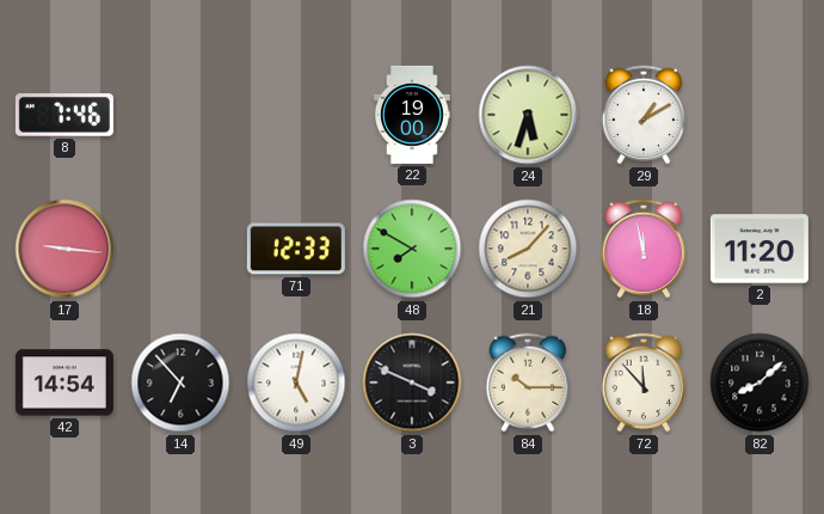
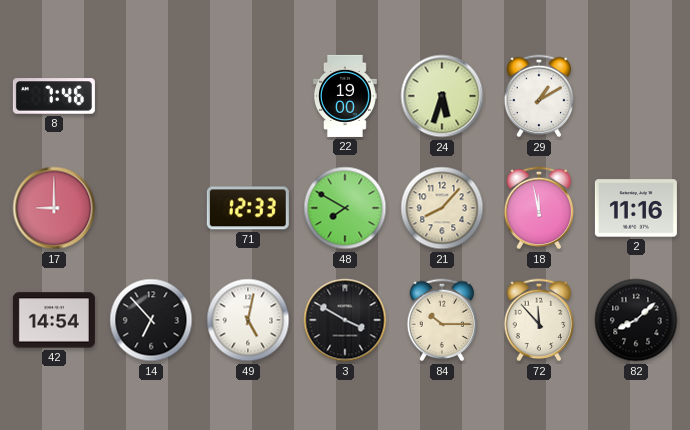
17: 9:16 -> 9:00
2: 11:20 -> 11:16
3: 3:49 -> 3:50
